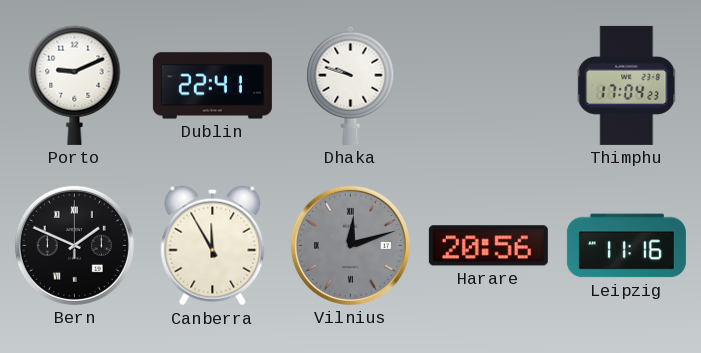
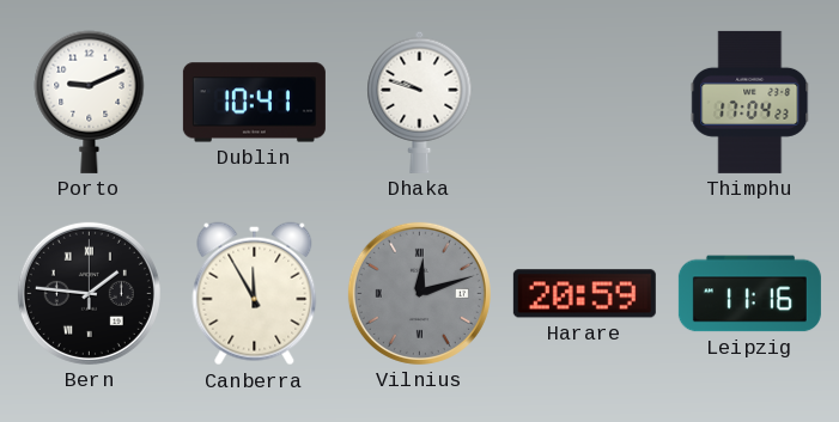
Dublin: 22:41 -> 10:41
Bern: 1:49 -> 1:46
Harare: 20:56 -> 20:59
